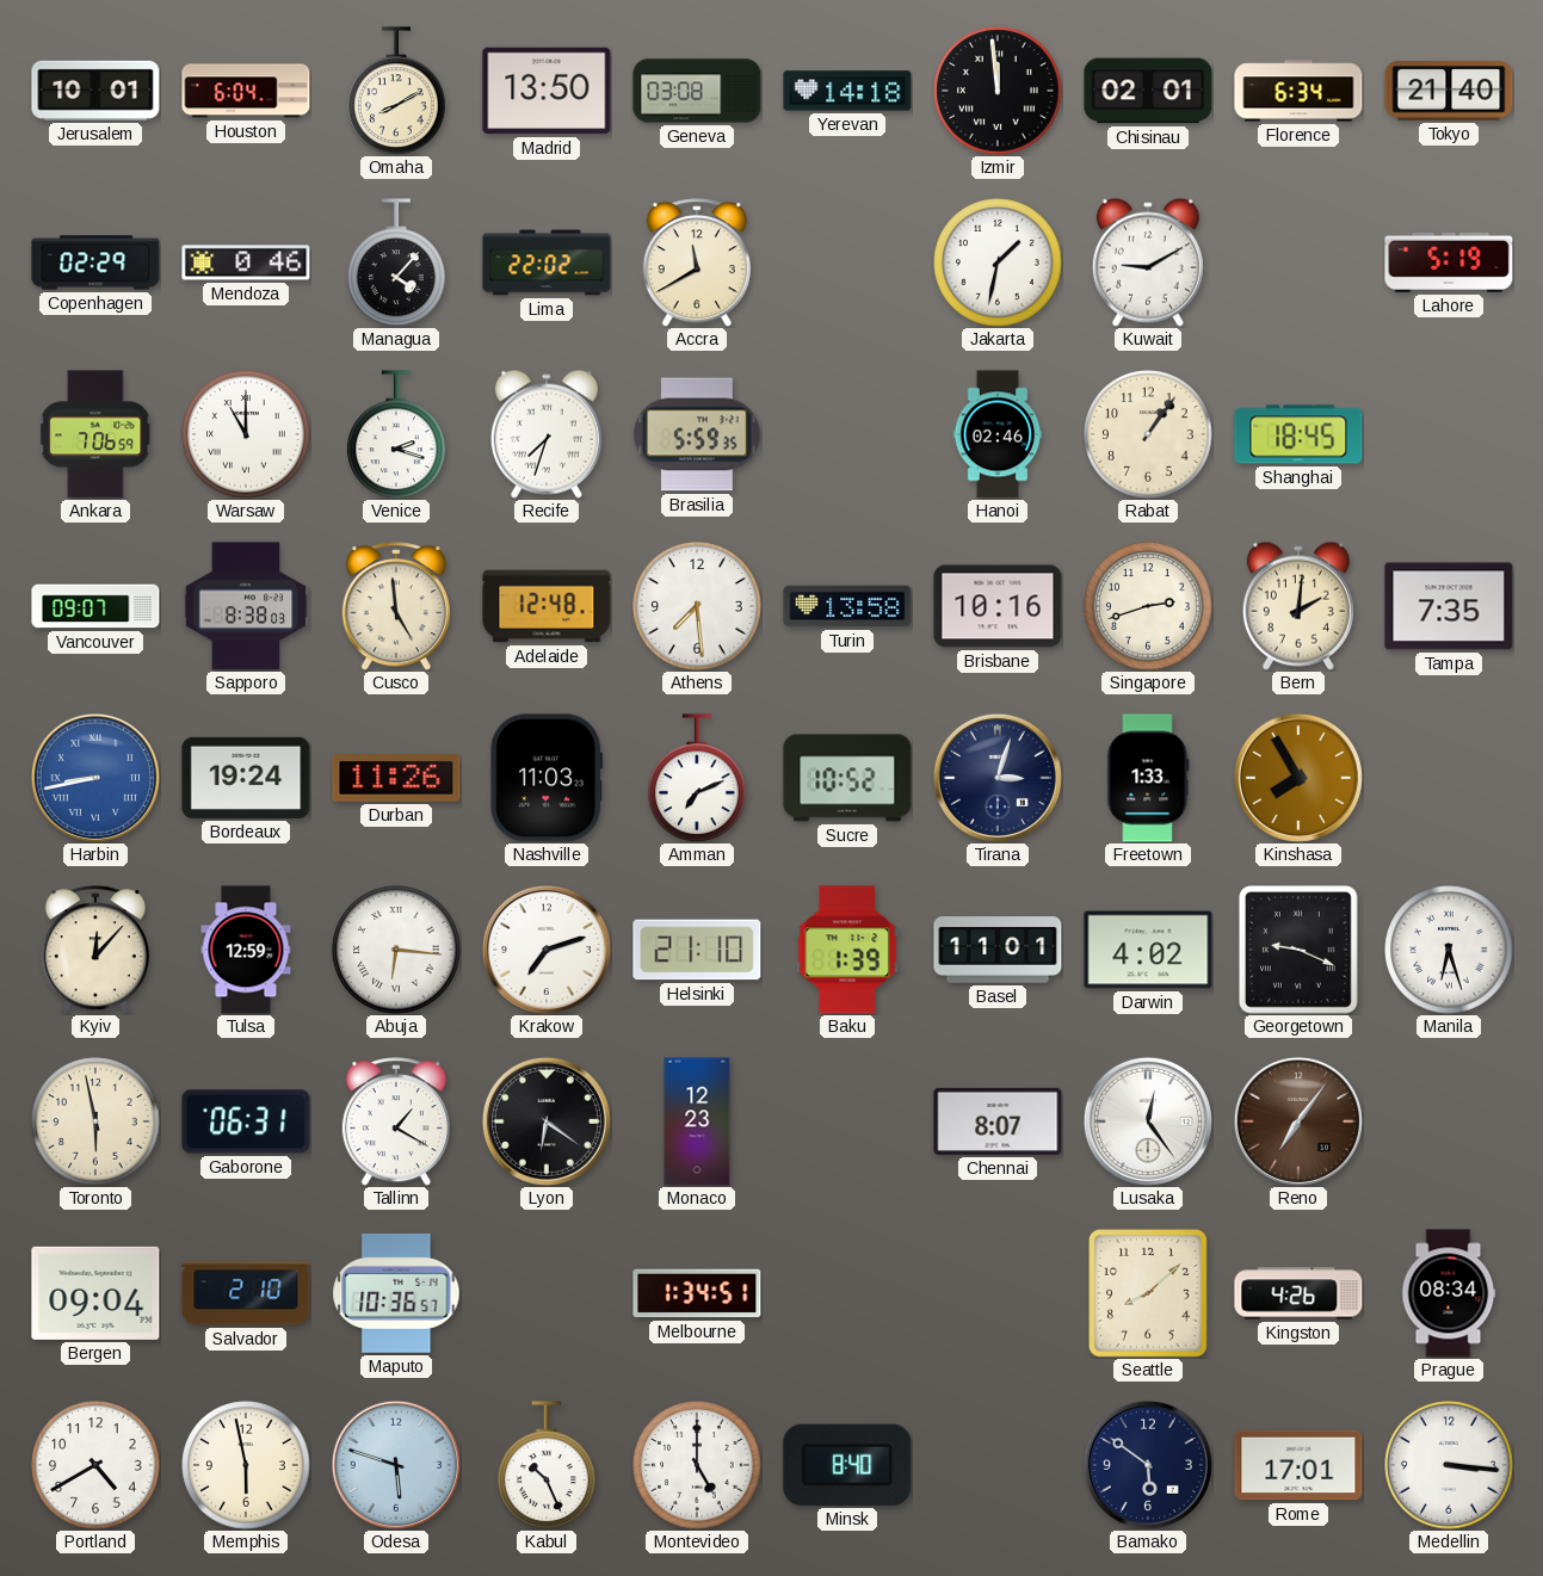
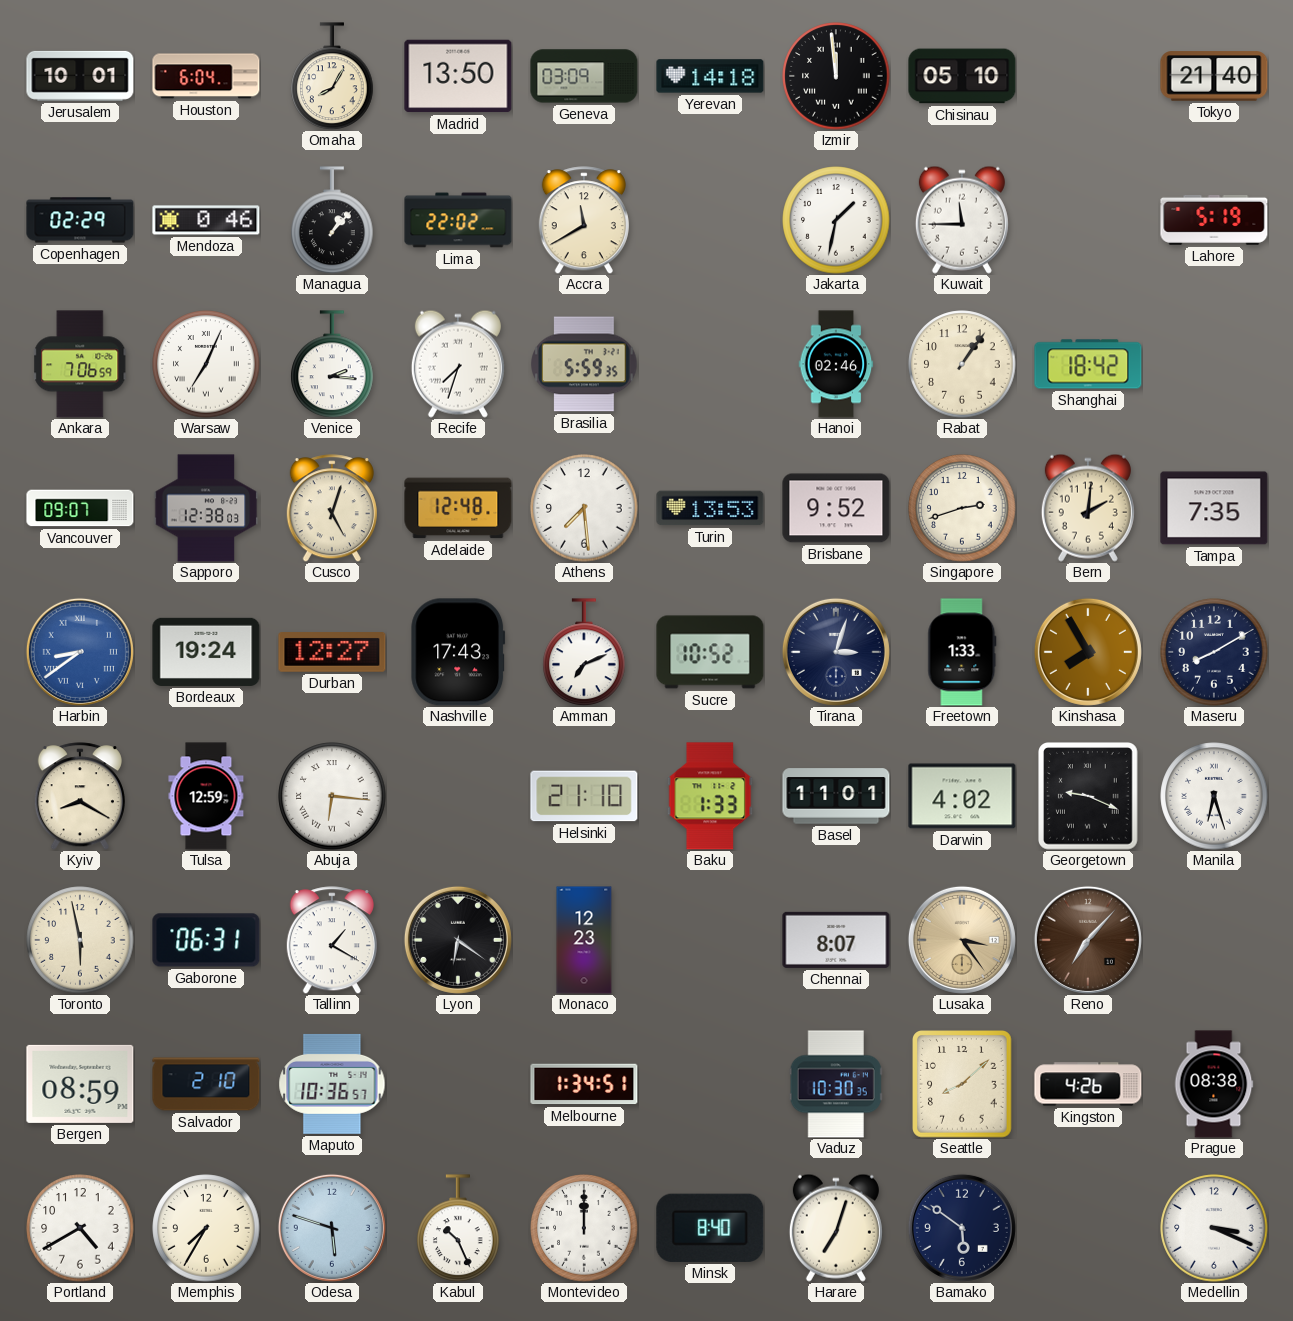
Omaha: 8:10 -> 8:05
Geneva: 03:08 -> 03:09
Chisinau: 02:01 -> 05:10
Florence: 6:34 -> none
Managua: 4:07 -> 1:07
Kuwait: 9:10 -> 11:45
Warsaw: 11:00 -> 7:04
Venice: 2:18 -> 2:16
Shanghai: 18:45 -> 18:42
Sapporo: 8:38 -> 12:38
Cusco: 4:59 -> 5:03
Turin: 13:58 -> 13:53
Brisbane: 10:16 -> 9:52
Harbin: 8:43 -> 8:39
Durban: 11:26 -> 12:27
Nashville: 11:03 -> 17:43
Maseru: none -> 8:10
Kyiv: 12:07 -> 8:20
Krakow: 7:12 -> none
Baku: 1:39 -> 1:33
Lusaka: 12:24 -> 3:24
Lusaka dial: white -> champagne
Reno: 7:06 -> 7:07
Bergen: 09:04 -> 08:59
Vaduz: none -> 10:30
Prague: 08:34 -> 08:38
Memphis: 5:58 -> 7:35
Montevideo: 5:00 -> 12:00
Harare: none -> 7:03
Rome: 17:01 -> none
Medellin: 3:16 -> 3:19
